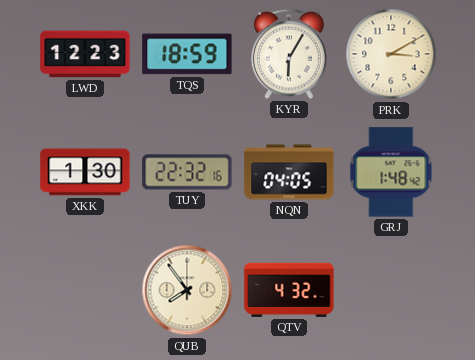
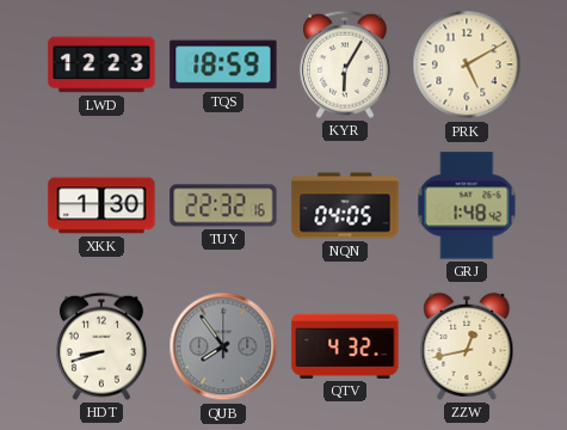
PRK: 3:10 -> 5:10
HDT: none -> 8:42
QUB dial: cream -> grey
ZZW: none -> 12:43
